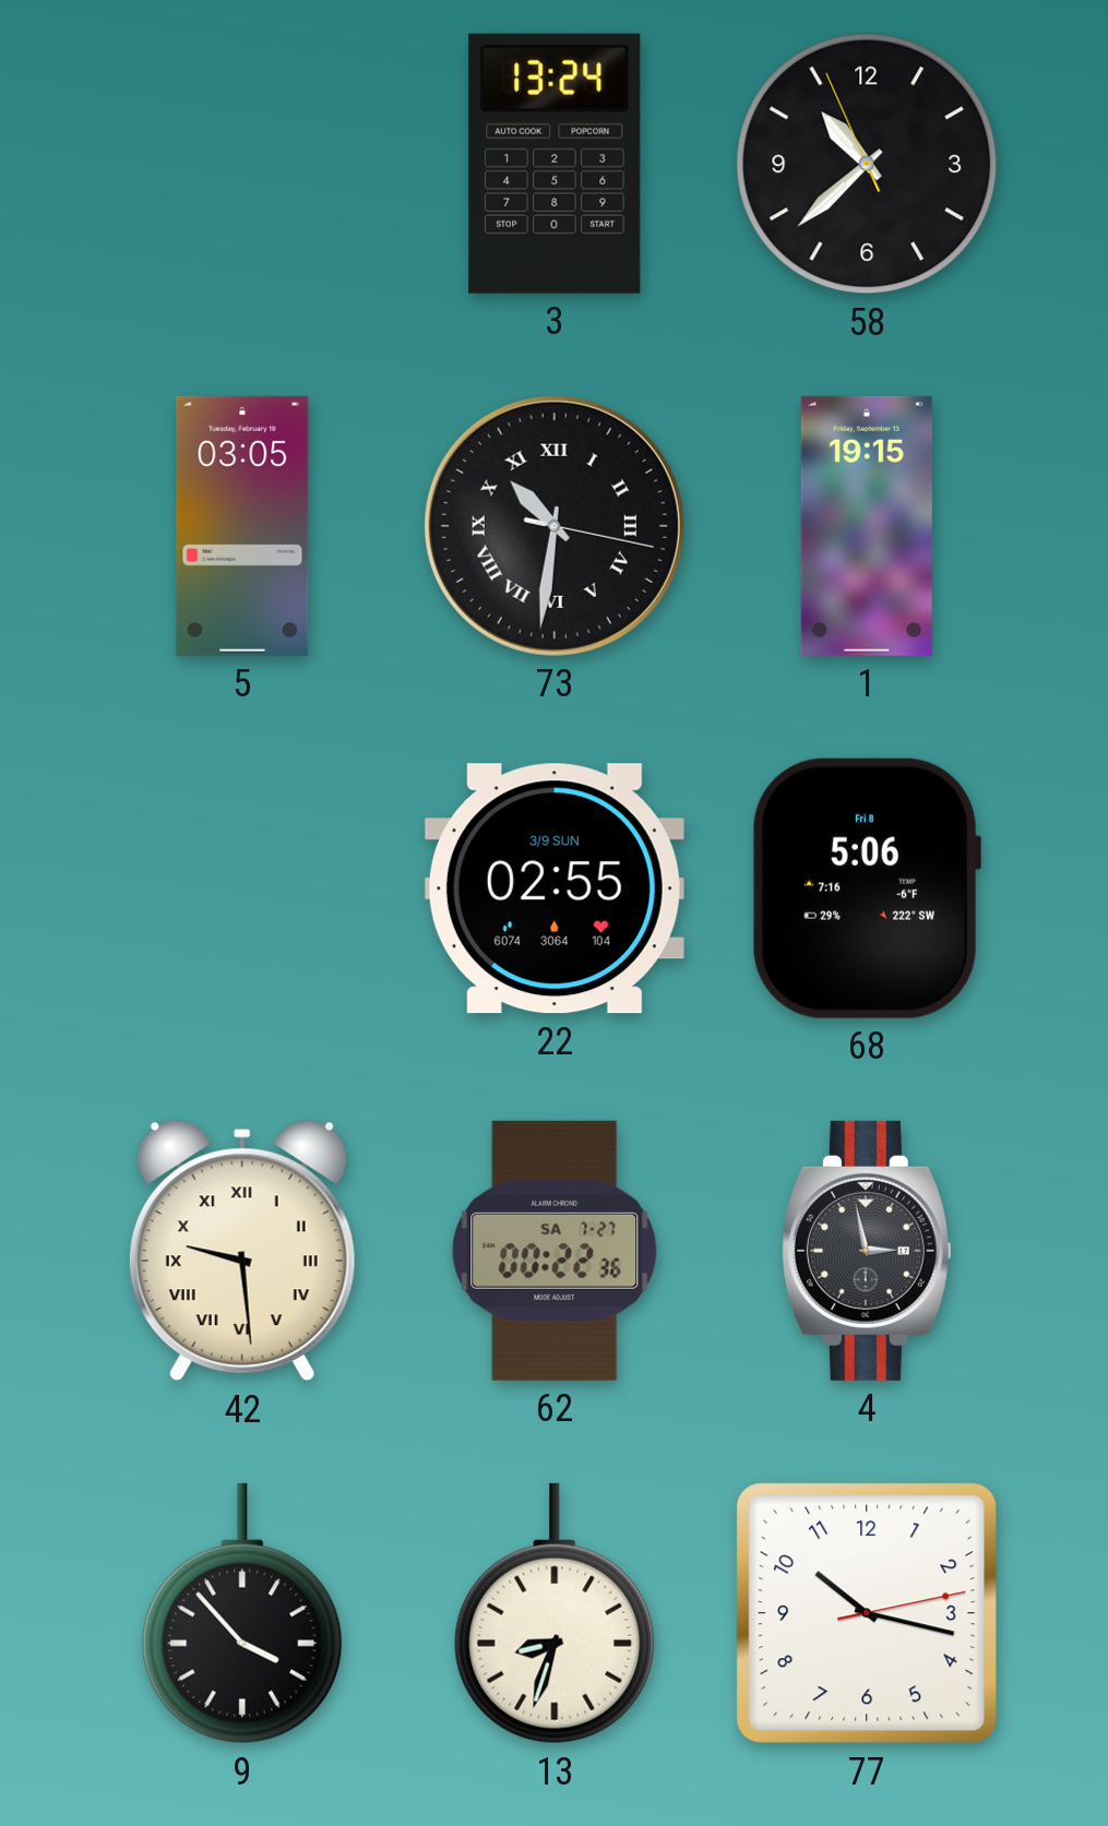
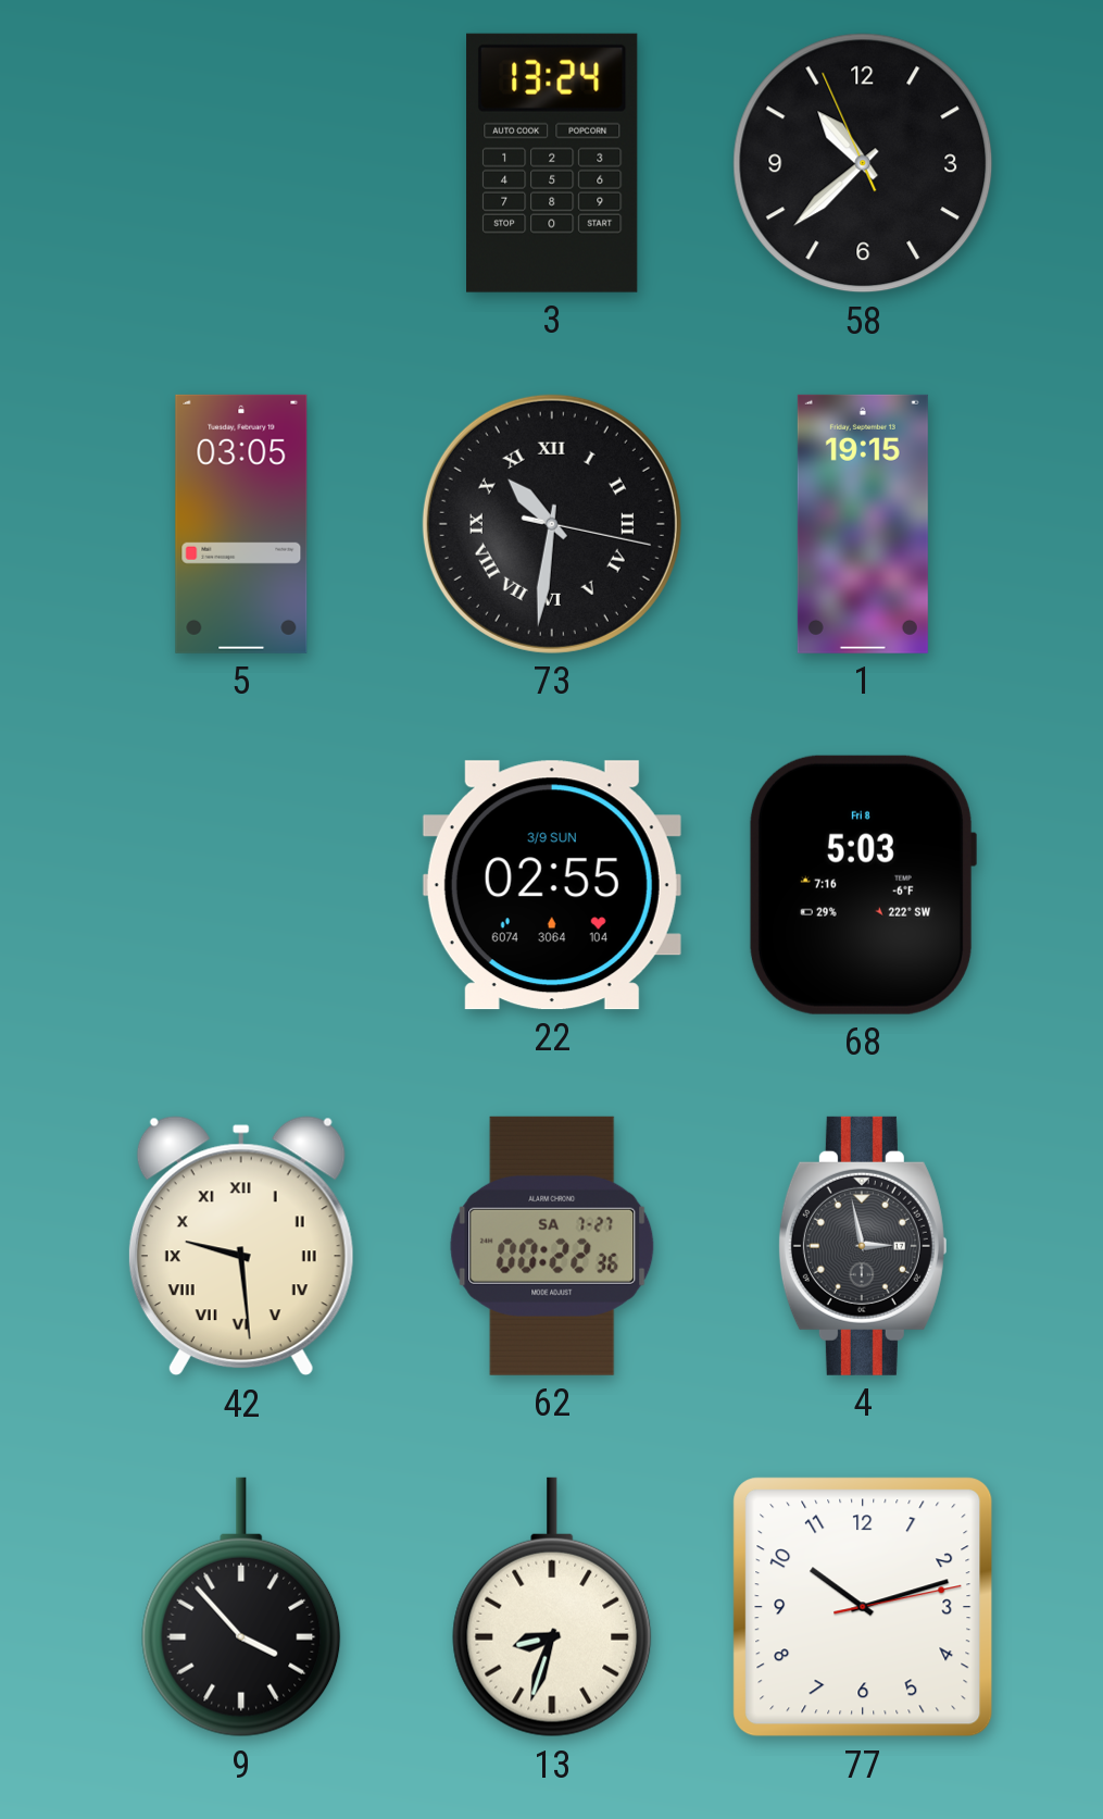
68: 5:06 -> 5:03
77: 10:17 -> 10:12
